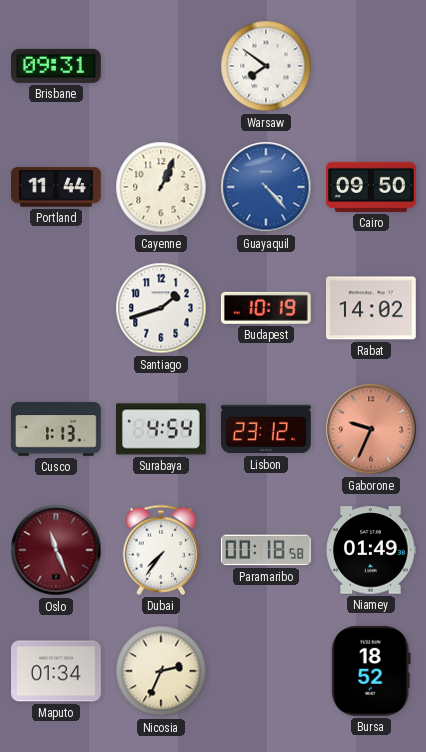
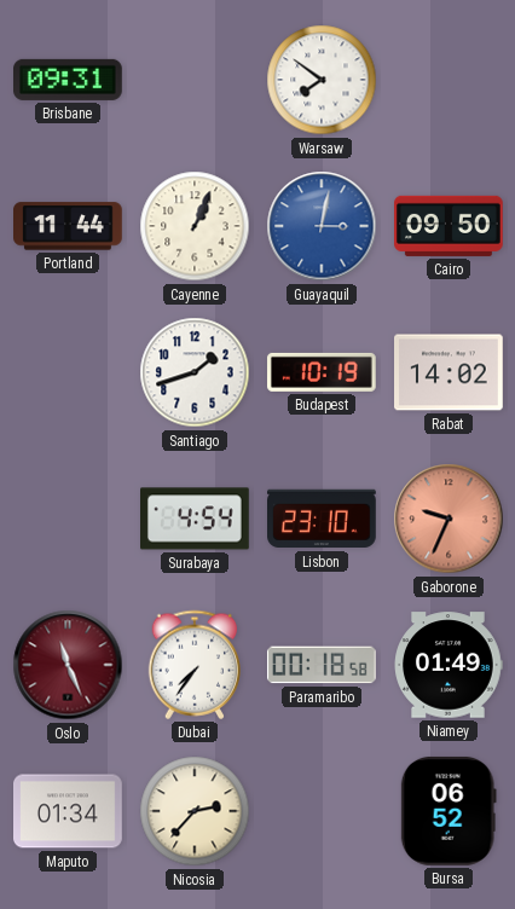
Guayaquil: 4:23 -> 3:02
Cusco: 1:13 -> none
Lisbon: 23:12 -> 23:10
Nicosia: 2:34 -> 2:37
Bursa: 18:52 -> 06:52
